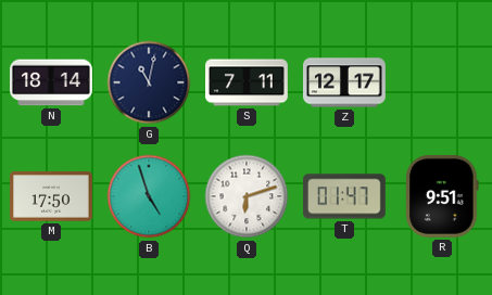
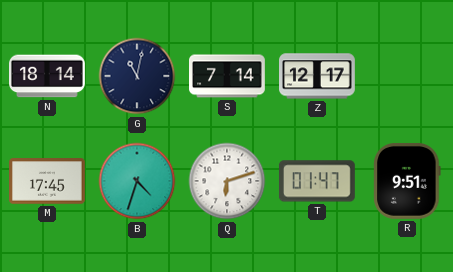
S: 7:11 -> 7:14
M: 17:50 -> 17:45
B: 4:57 -> 4:33
